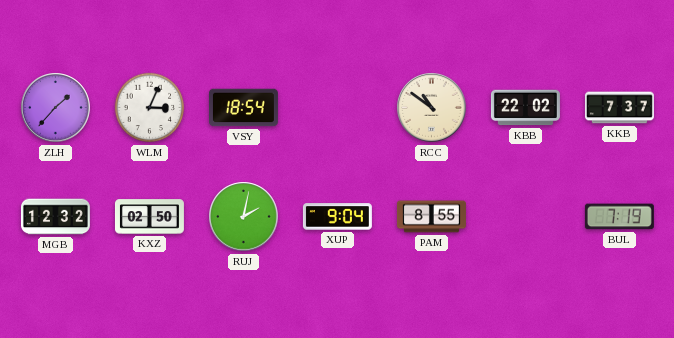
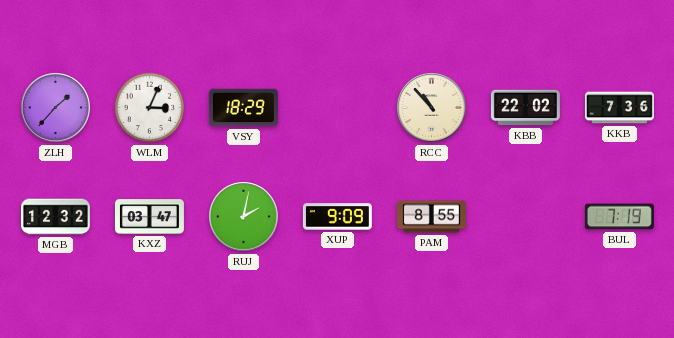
VSY: 18:54 -> 18:29
RCC: 10:51 -> 10:53
KKB: 7:37 -> 7:36
KXZ: 02:50 -> 03:47
XUP: 9:04 -> 9:09
